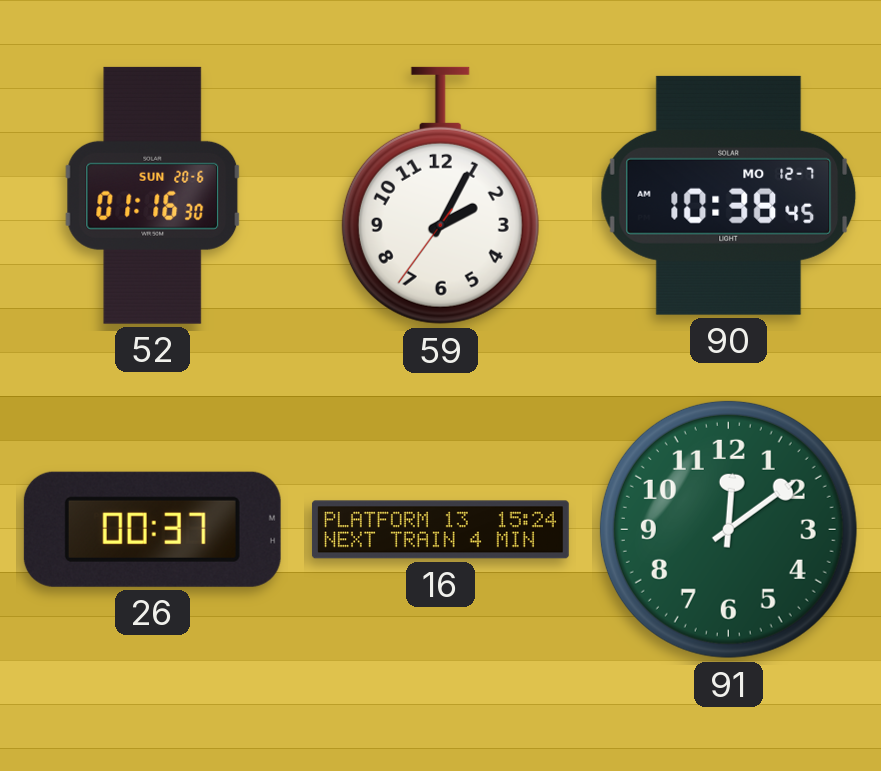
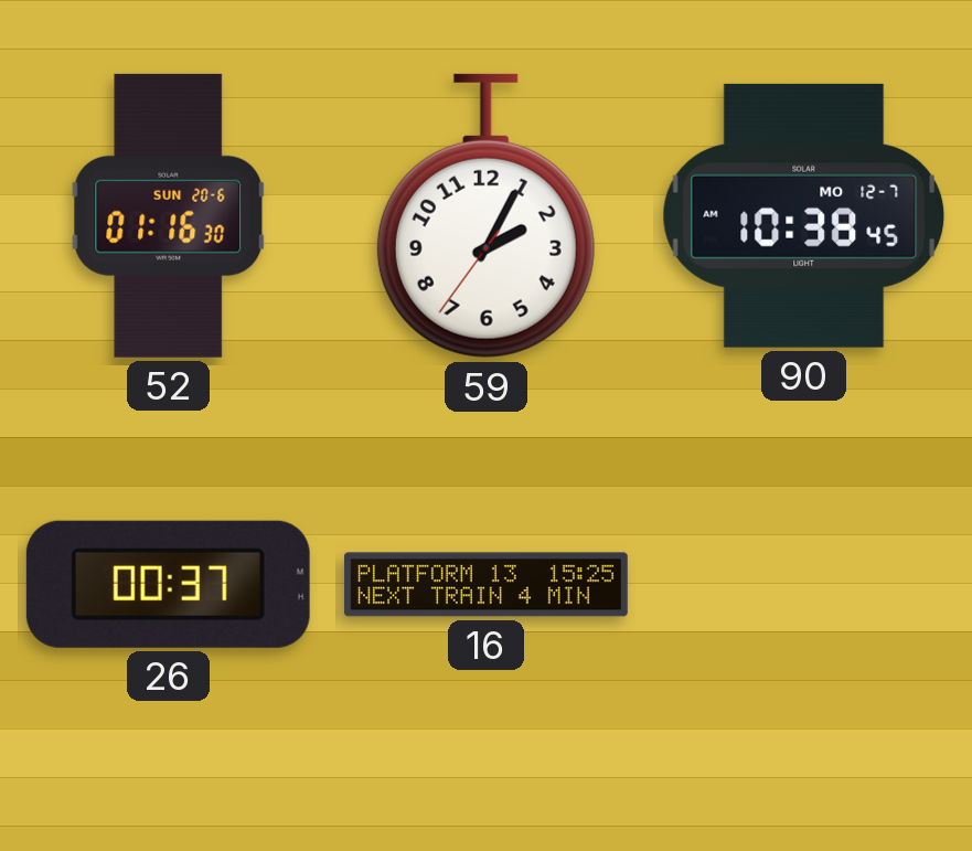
16: 15:24 -> 15:25
91: 12:09 -> none
